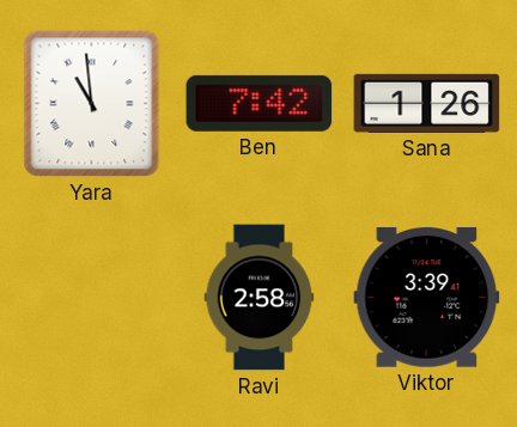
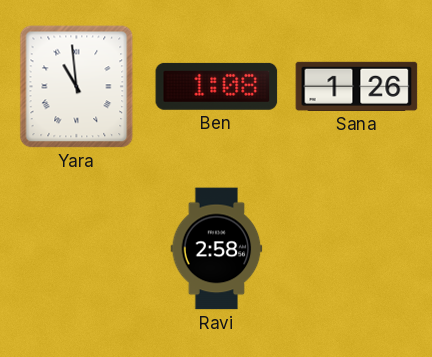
Ben: 7:42 -> 1:08
Viktor: 3:39 -> none
